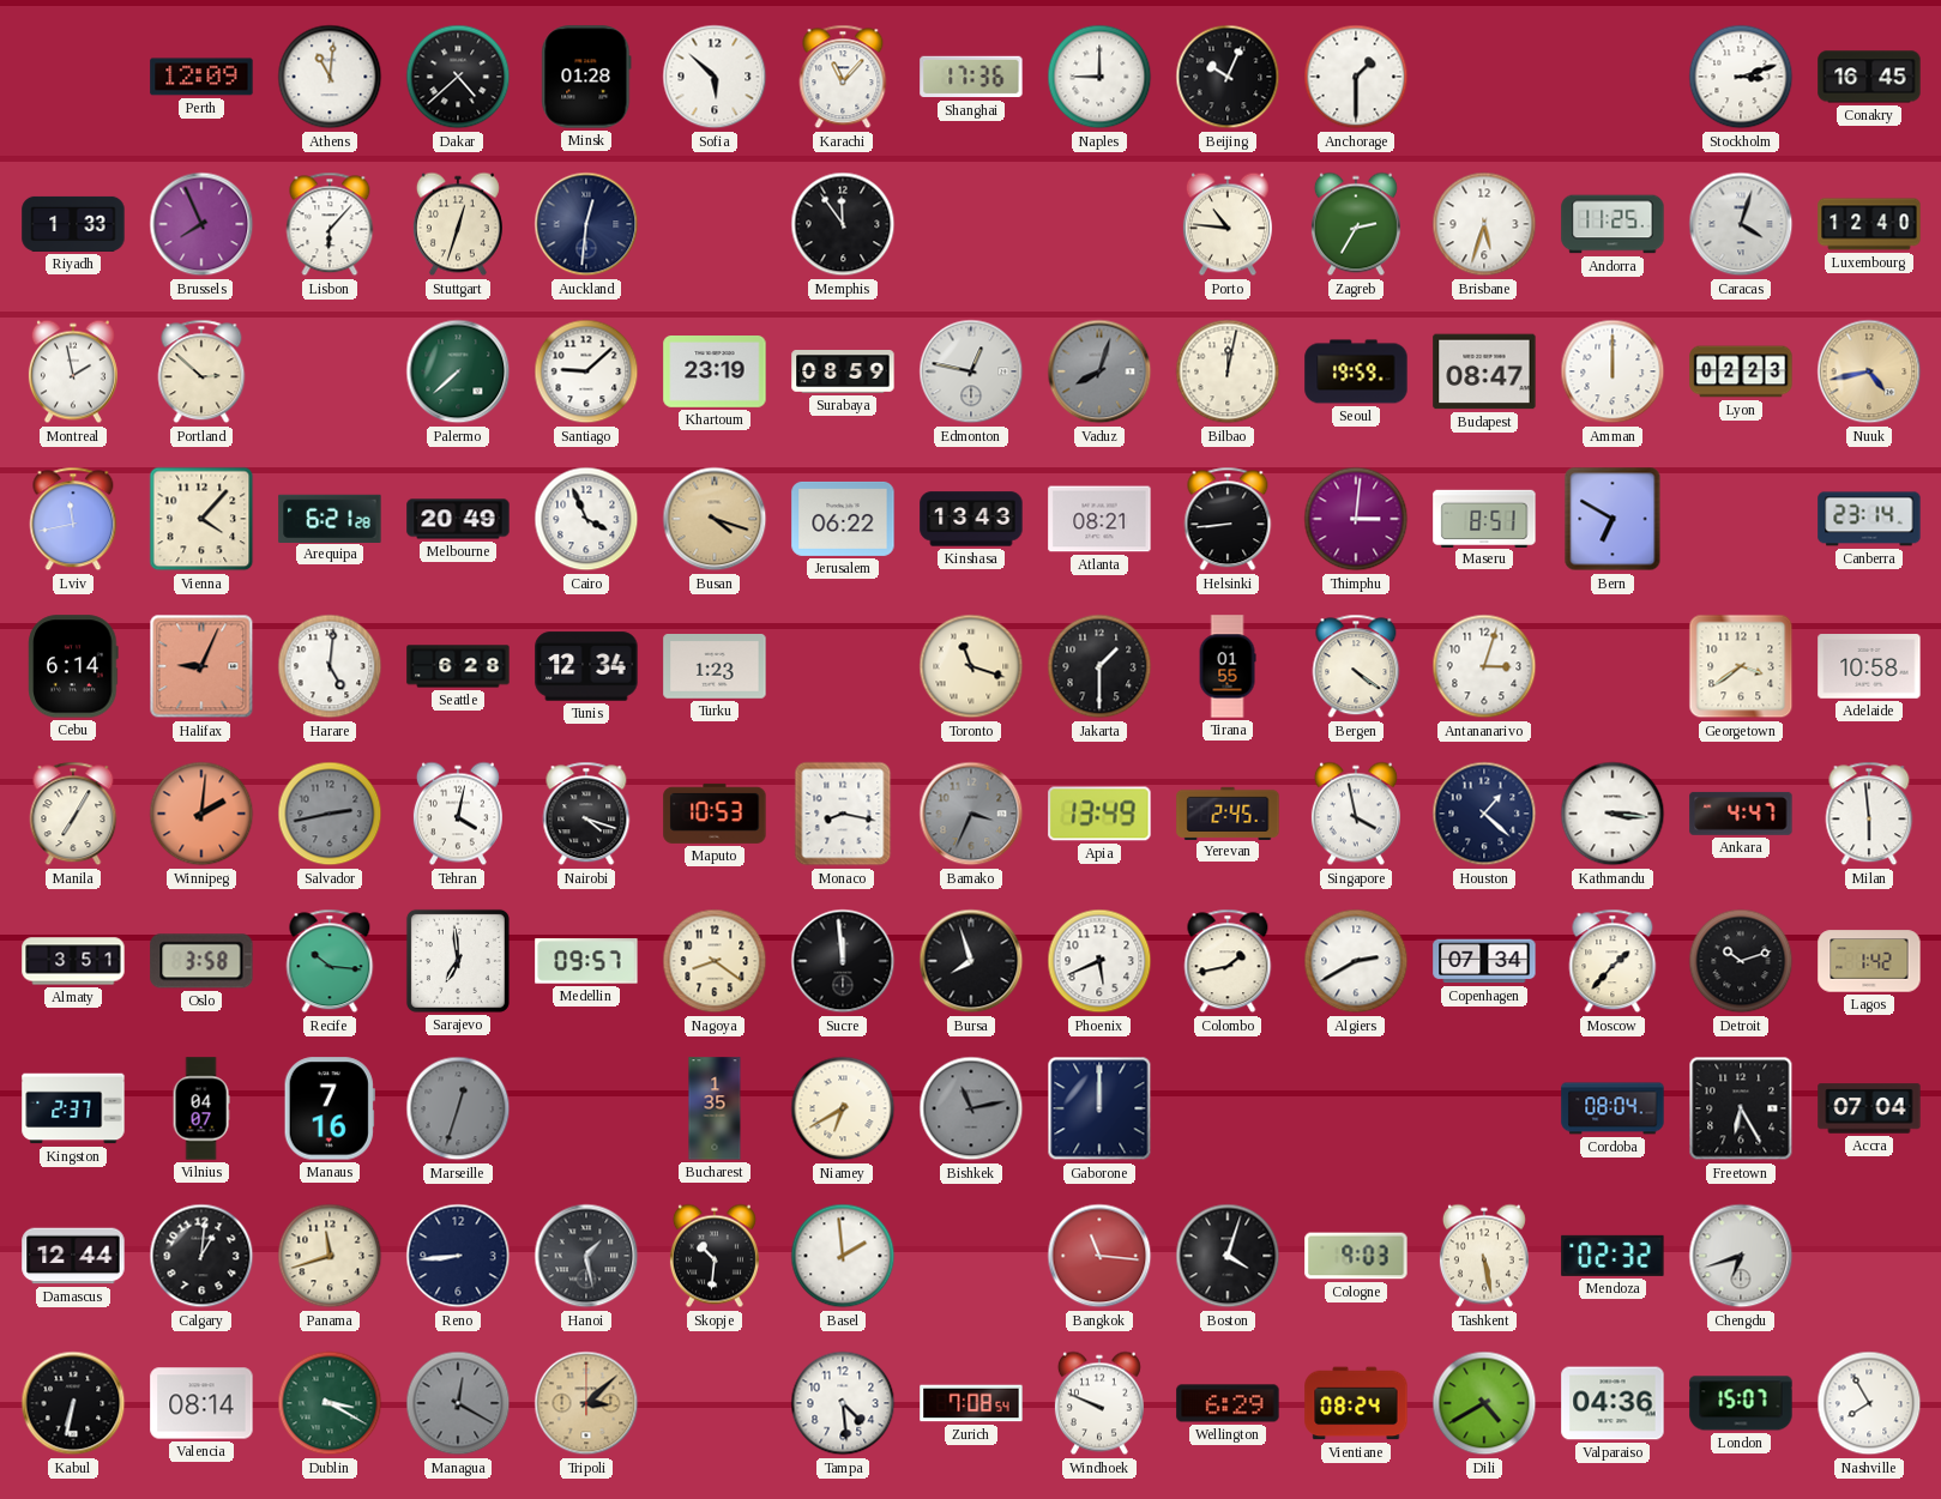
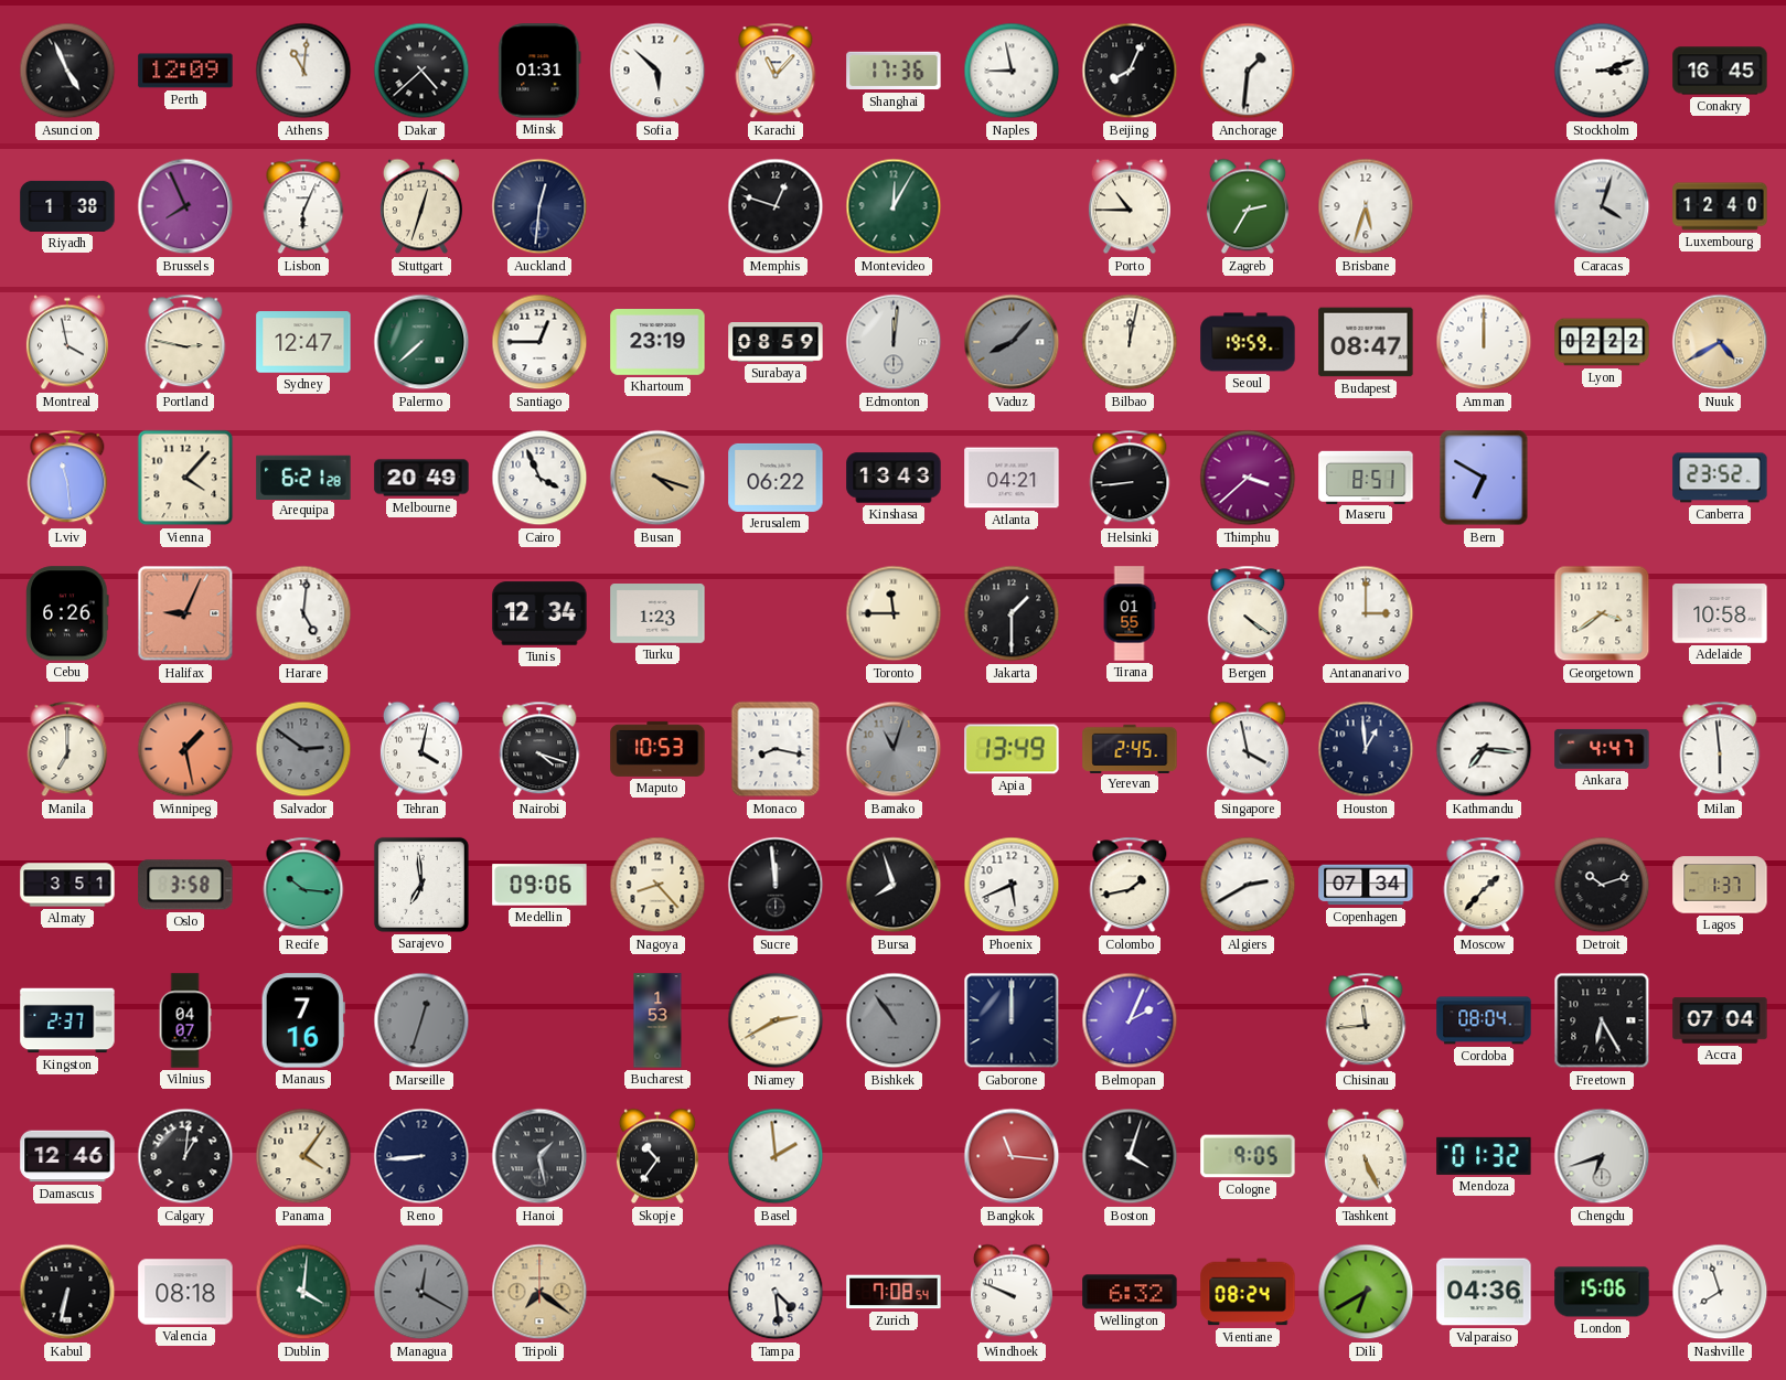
Asuncion: none -> 4:56
Minsk: 01:28 -> 01:31
Naples: 9:00 -> 8:58
Beijing: 10:04 -> 8:04
Anchorage: 1:30 -> 1:31
Riyadh: 1:33 -> 1:38
Lisbon: 6:07 -> 6:04
Memphis: 11:54 -> 12:48
Montevideo: none -> 12:05
Porto: 10:46 -> 10:45
Andorra: 11:25 -> none
Montreal: 1:58 -> 3:58
Portland: 2:52 -> 2:47
Sydney: none -> 12:47
Santiago: 9:08 -> 12:45
Edmonton: 12:47 -> 12:01
Vaduz: 8:03 -> 8:07
Lyon: 02:23 -> 02:22
Nuuk: 4:43 -> 4:40
Lviv: 11:43 -> 11:29
Atlanta: 08:21 -> 04:21
Thimphu: 3:01 -> 3:38
Canberra: 23:14 -> 23:52
Cebu: 6:14 -> 6:26
Seattle: 6:28 -> none
Toronto: 11:18 -> 11:45
Antananarivo: 3:03 -> 3:00
Manila: 7:05 -> 7:00
Winnipeg: 2:01 -> 1:28
Salvador: 2:43 -> 2:51
Bamako: 3:34 -> 11:03
Houston: 1:22 -> 12:59
Kathmandu: 3:16 -> 7:16
Medellin: 09:57 -> 09:06
Nagoya: 8:21 -> 8:23
Lagos: 1:42 -> 1:37
Bucharest: 1:35 -> 1:53
Niamey: 6:40 -> 2:40
Bishkek: 11:13 -> 10:54
Belmopan: none -> 2:04
Chisinau: none -> 11:44
Damascus: 12:44 -> 12:46
Panama: 11:42 -> 4:06
Skopje: 10:31 -> 10:36
Cologne: 9:03 -> 9:05
Tashkent: 5:28 -> 5:26
Mendoza: 02:32 -> 01:32
Valencia: 08:14 -> 08:18
Dublin: 3:20 -> 4:01
Tripoli: 3:08 -> 7:21
Wellington: 6:29 -> 6:32
Dili: 4:40 -> 6:40
London: 15:07 -> 15:06
Nashville: 7:55 -> 7:57
